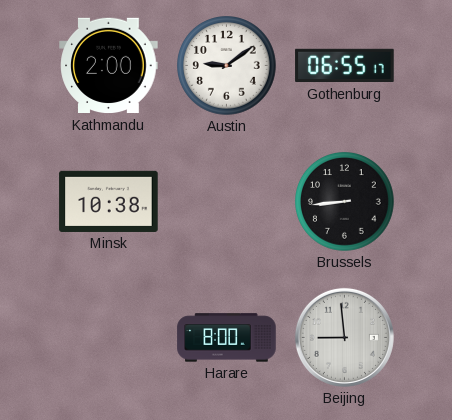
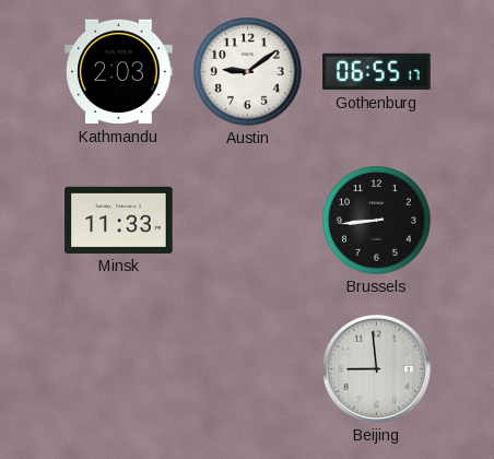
Kathmandu: 2:00 -> 2:03
Minsk: 10:38 -> 11:33
Harare: 8:00 -> none
